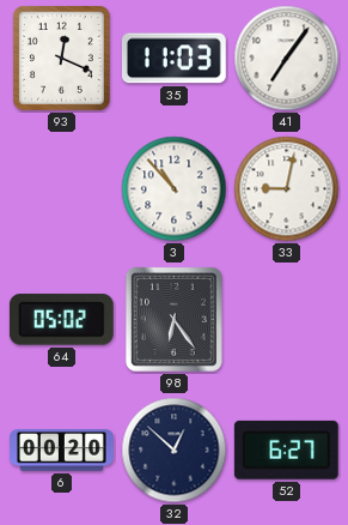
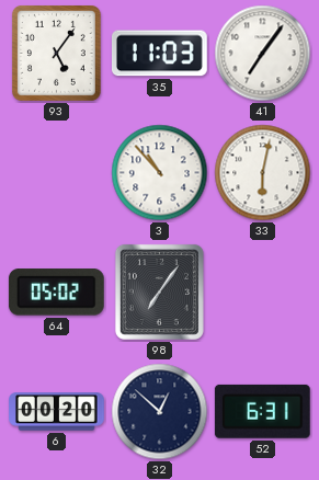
93: 12:19 -> 5:06
33: 9:02 -> 6:02
98: 6:24 -> 7:06
52: 6:27 -> 6:31
